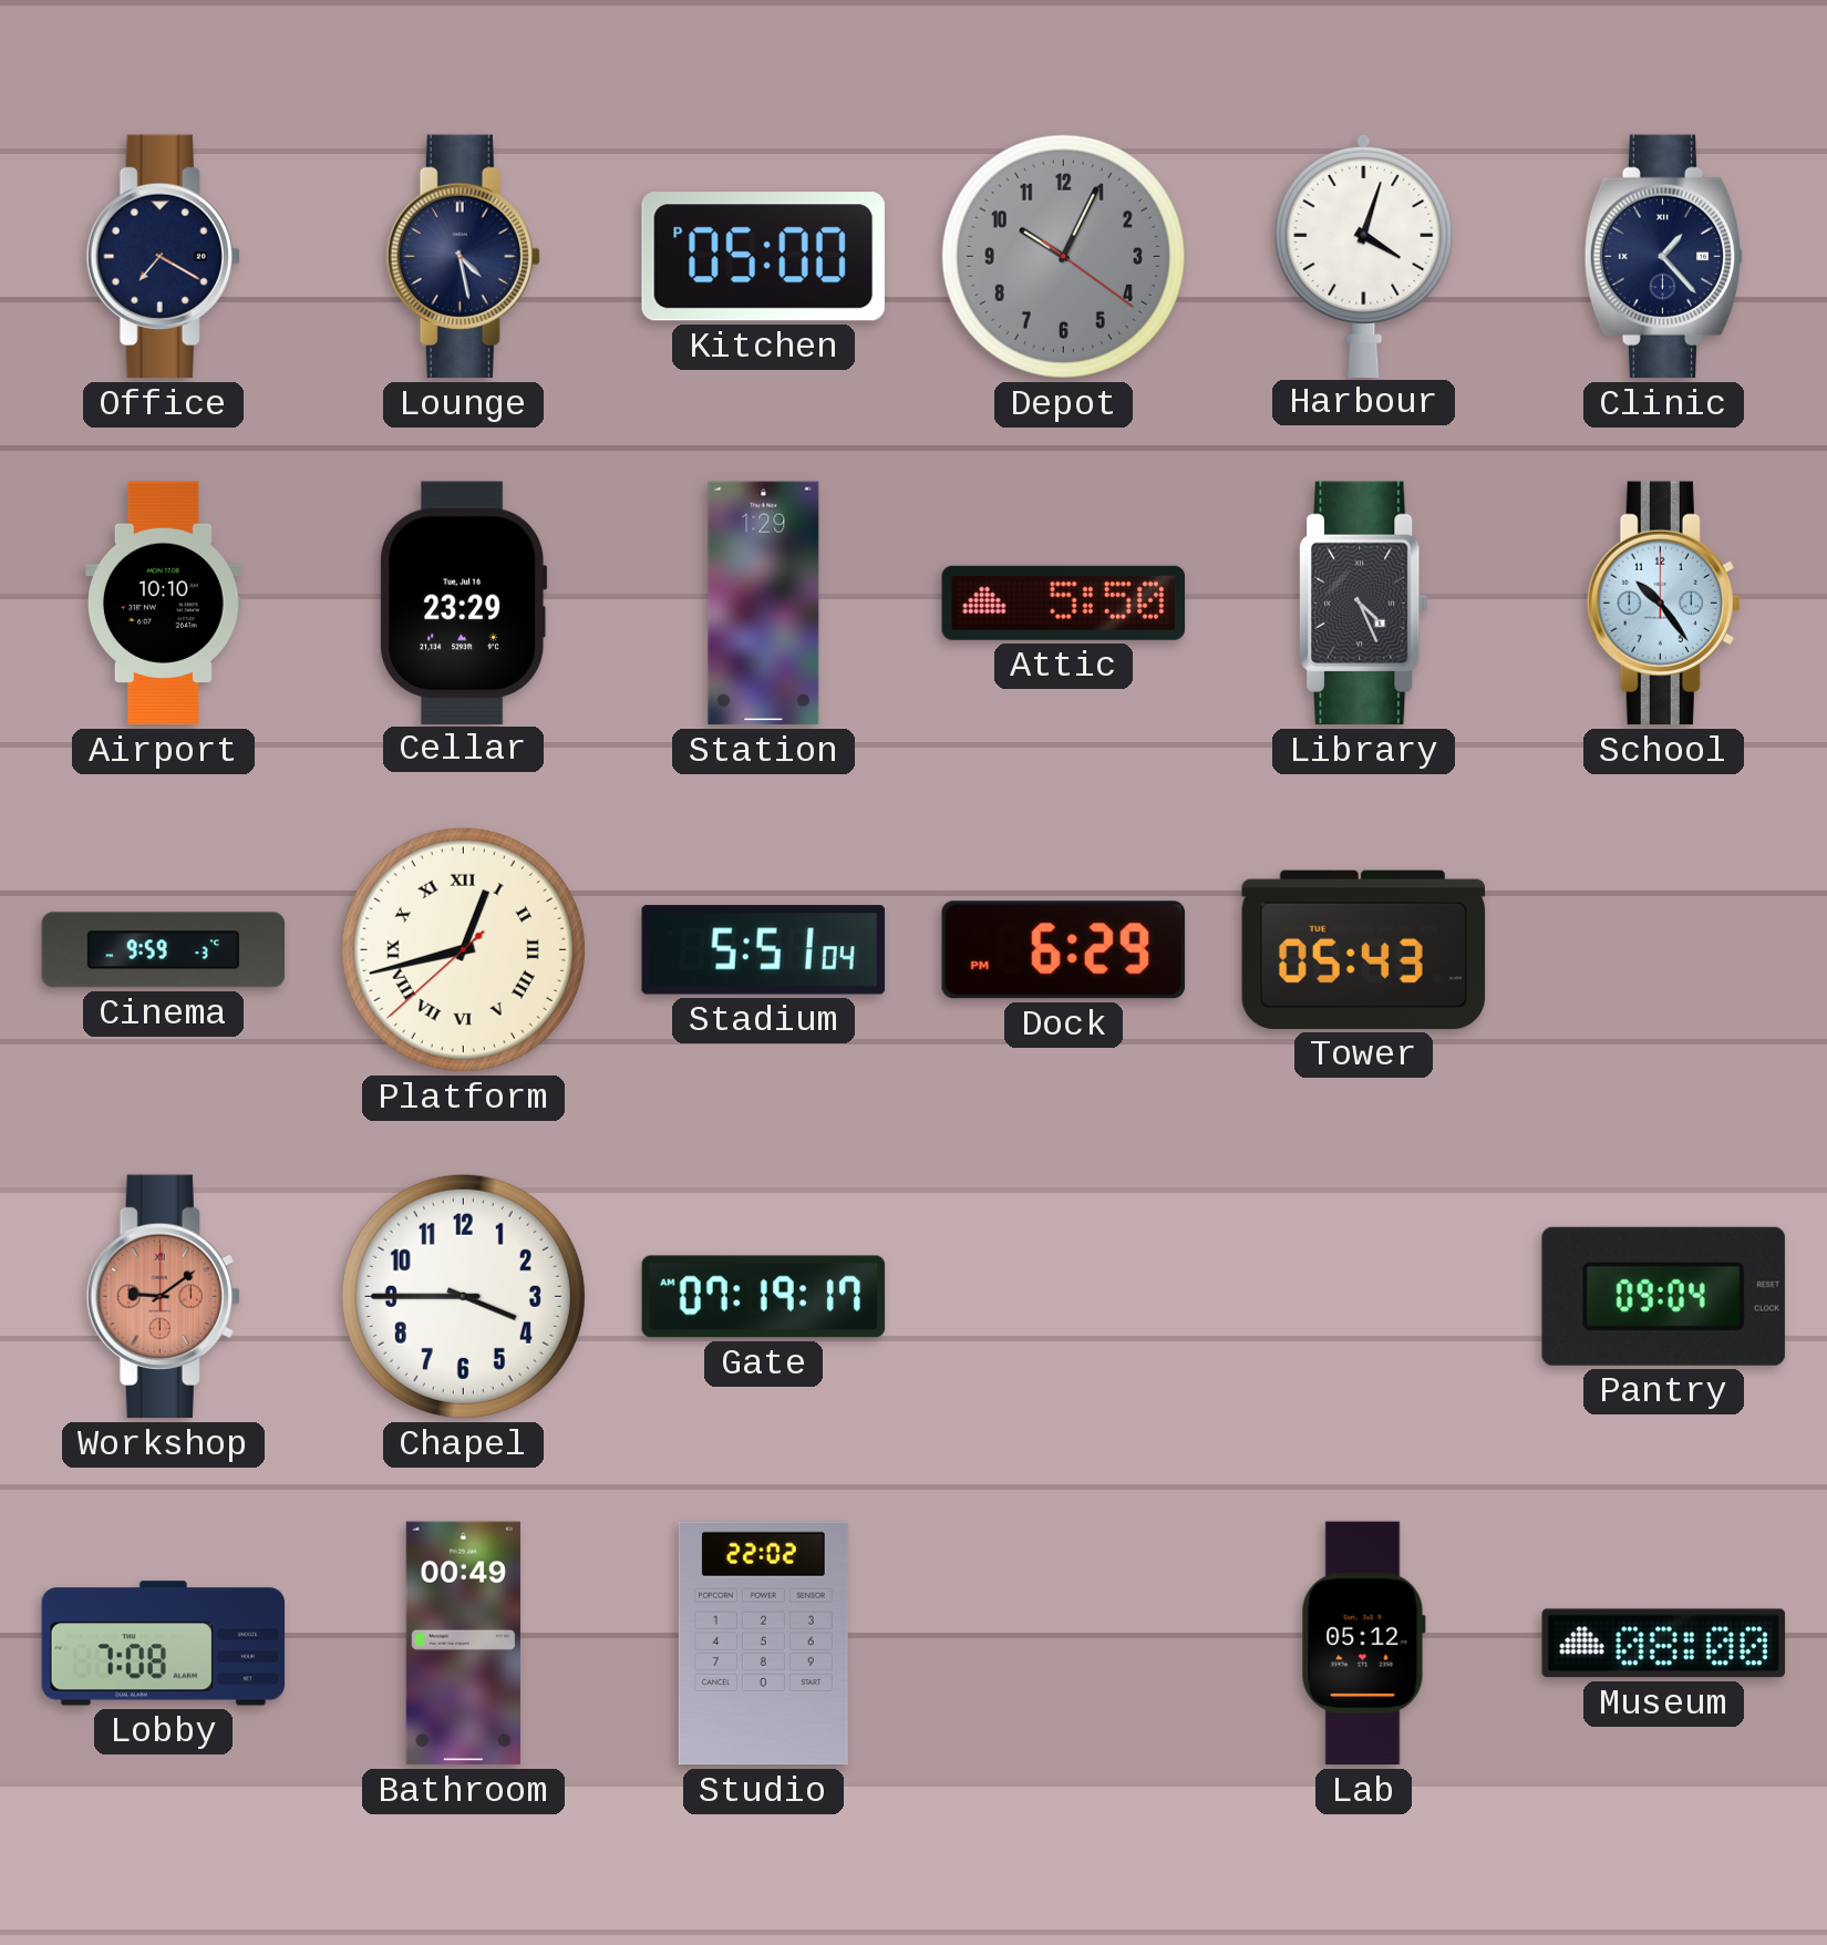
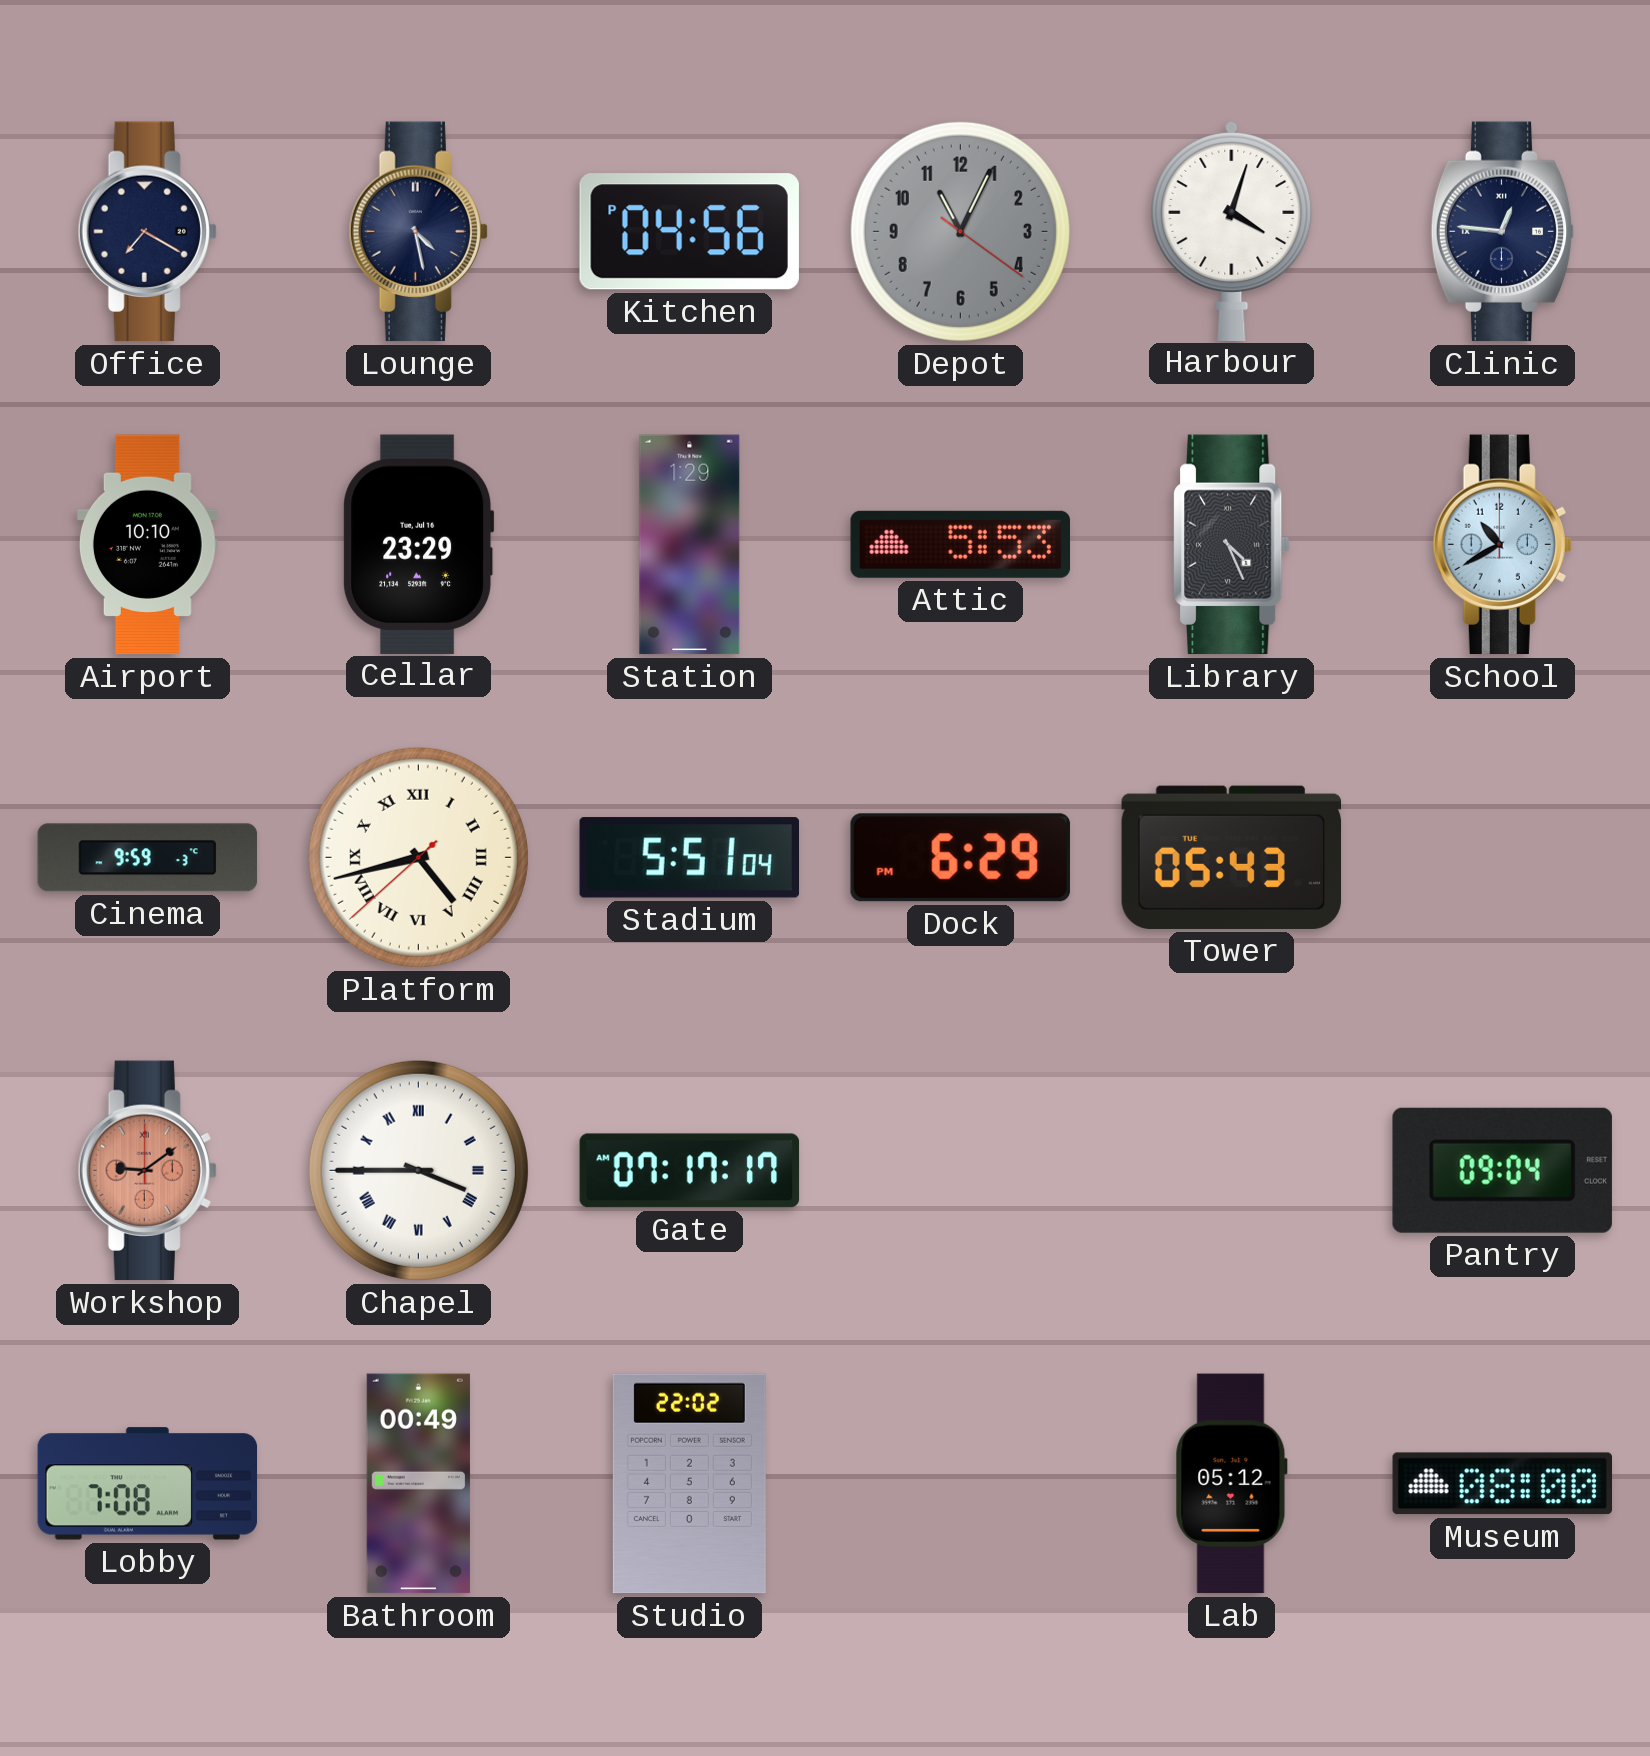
Kitchen: 05:00 -> 04:56
Depot: 10:04 -> 11:04
Clinic: 1:23 -> 12:46
Attic: 5:50 -> 5:53
School: 10:24 -> 10:40
Platform: 12:42 -> 4:42
Chapel numerals: Arabic -> Roman
Gate: 07:19 -> 07:17
